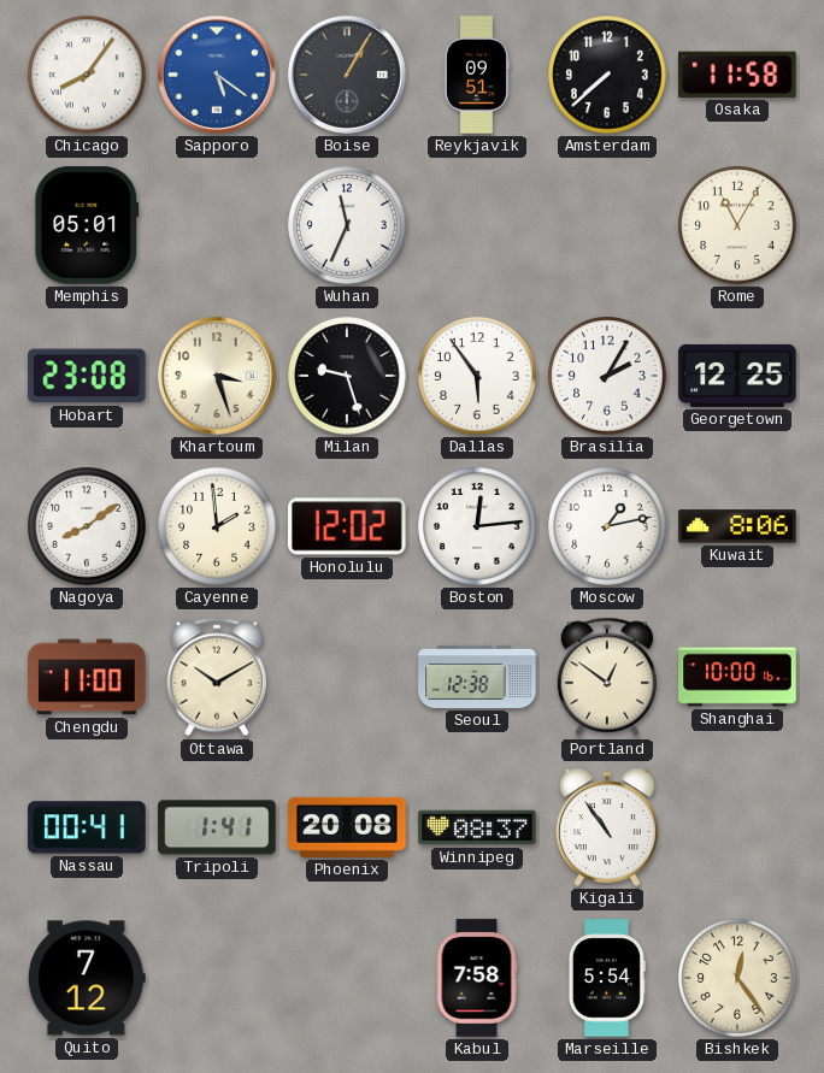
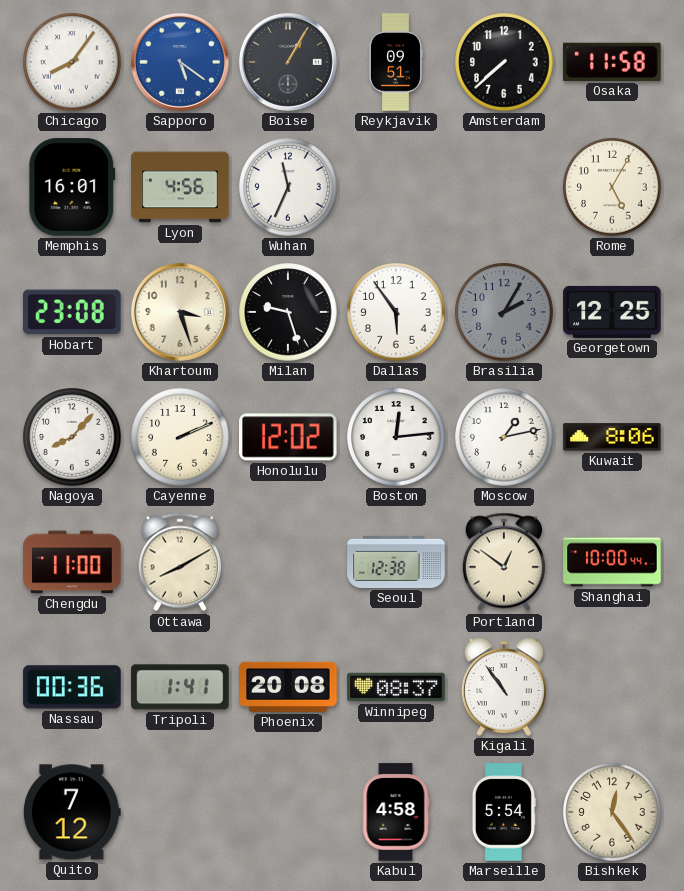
Memphis: 05:01 -> 16:01
Lyon: none -> 4:56
Rome: 11:05 -> 5:05
Brasilia dial: white -> grey
Nagoya: 8:09 -> 8:07
Cayenne: 1:59 -> 2:11
Ottawa: 10:10 -> 8:10
Shanghai: 10:00:16 -> 10:00:44
Nassau: 00:41 -> 00:36
Kabul: 7:58 -> 4:58
